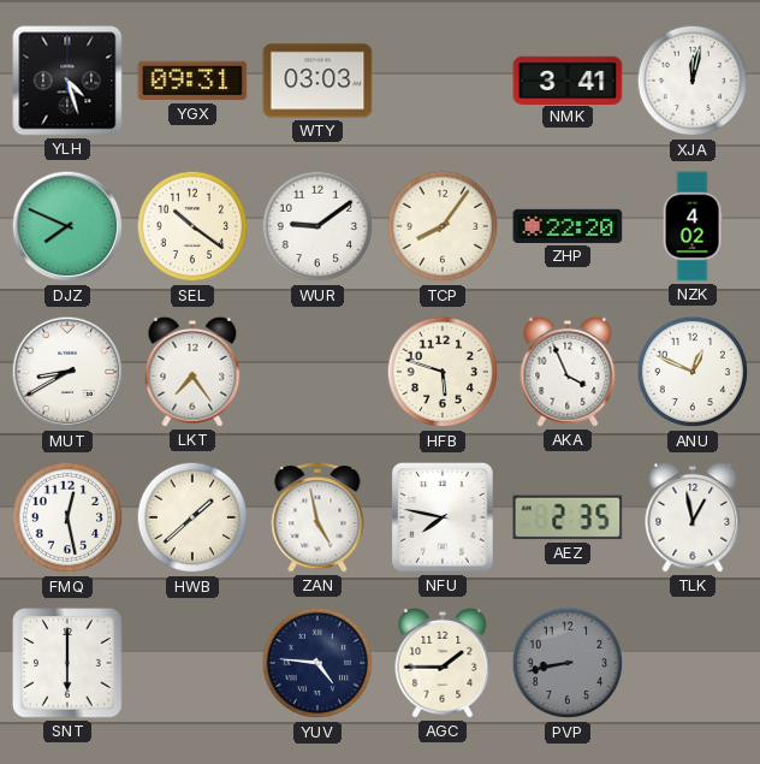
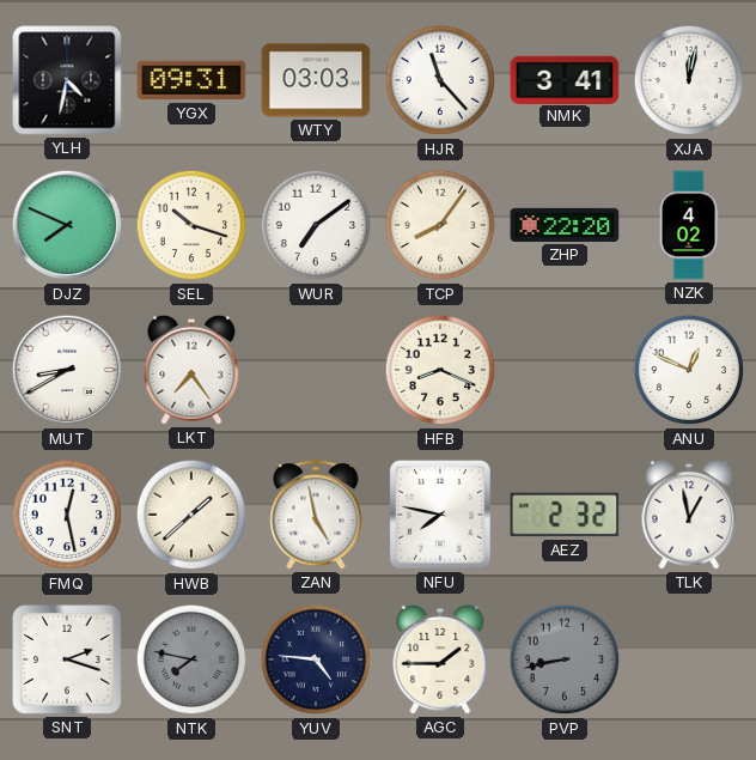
YLH: 4:27 -> 4:32
HJR: none -> 11:23
SEL: 10:21 -> 10:18
WUR: 9:09 -> 7:09
HFB: 5:48 -> 8:19
AKA: 3:56 -> none
AEZ: 2:35 -> 2:32
SNT: 6:00 -> 2:18
NTK: none -> 7:47
